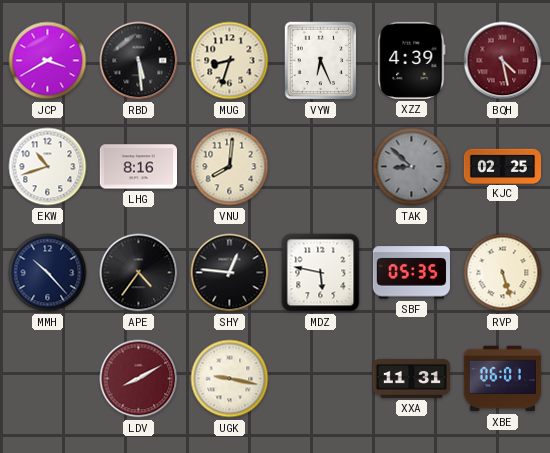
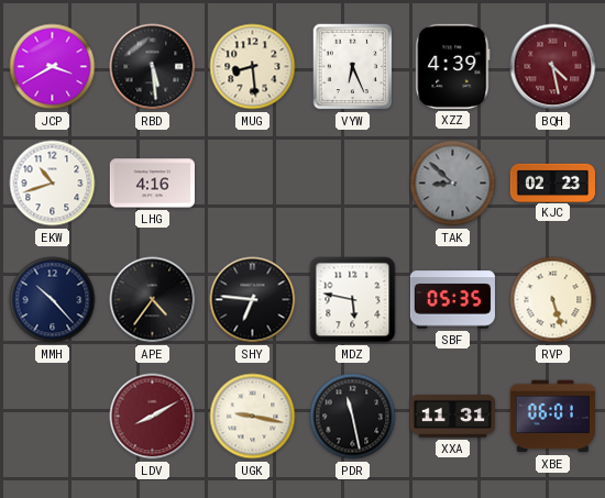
MUG: 8:33 -> 8:29
LHG: 8:16 -> 4:16
VNU: 8:01 -> none
KJC: 02:25 -> 02:23
SHY: 12:46 -> 6:46
PDR: none -> 11:28
